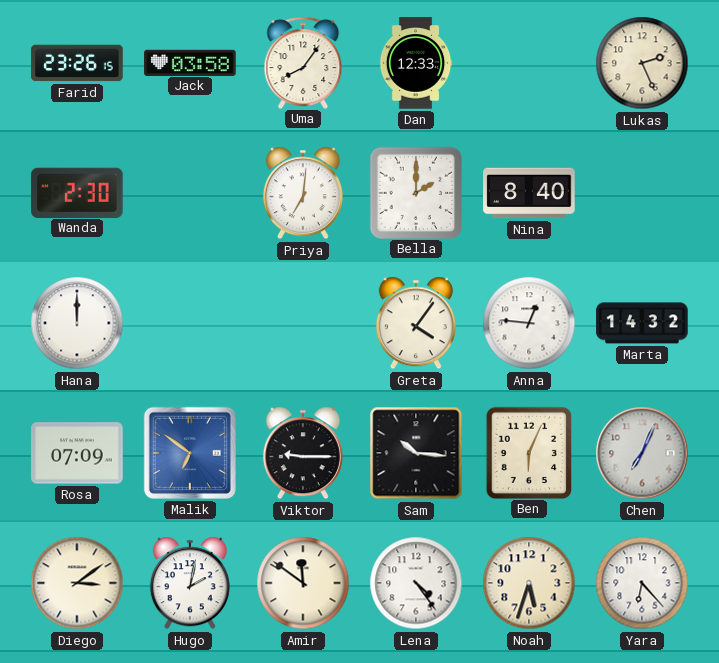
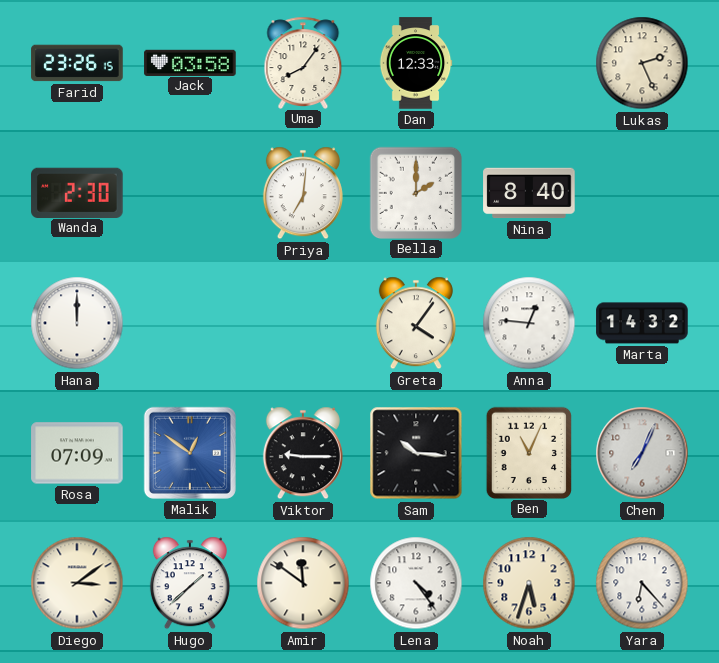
Malik: 6:51 -> 12:51
Ben: 6:04 -> 11:04
Hugo: 2:02 -> 1:38
